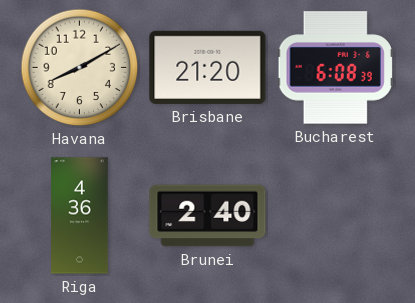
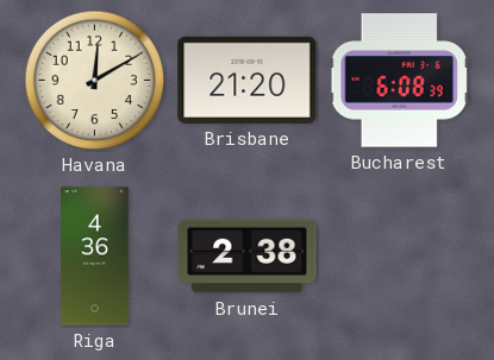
Havana: 8:10 -> 12:10
Brunei: 2:40 -> 2:38
